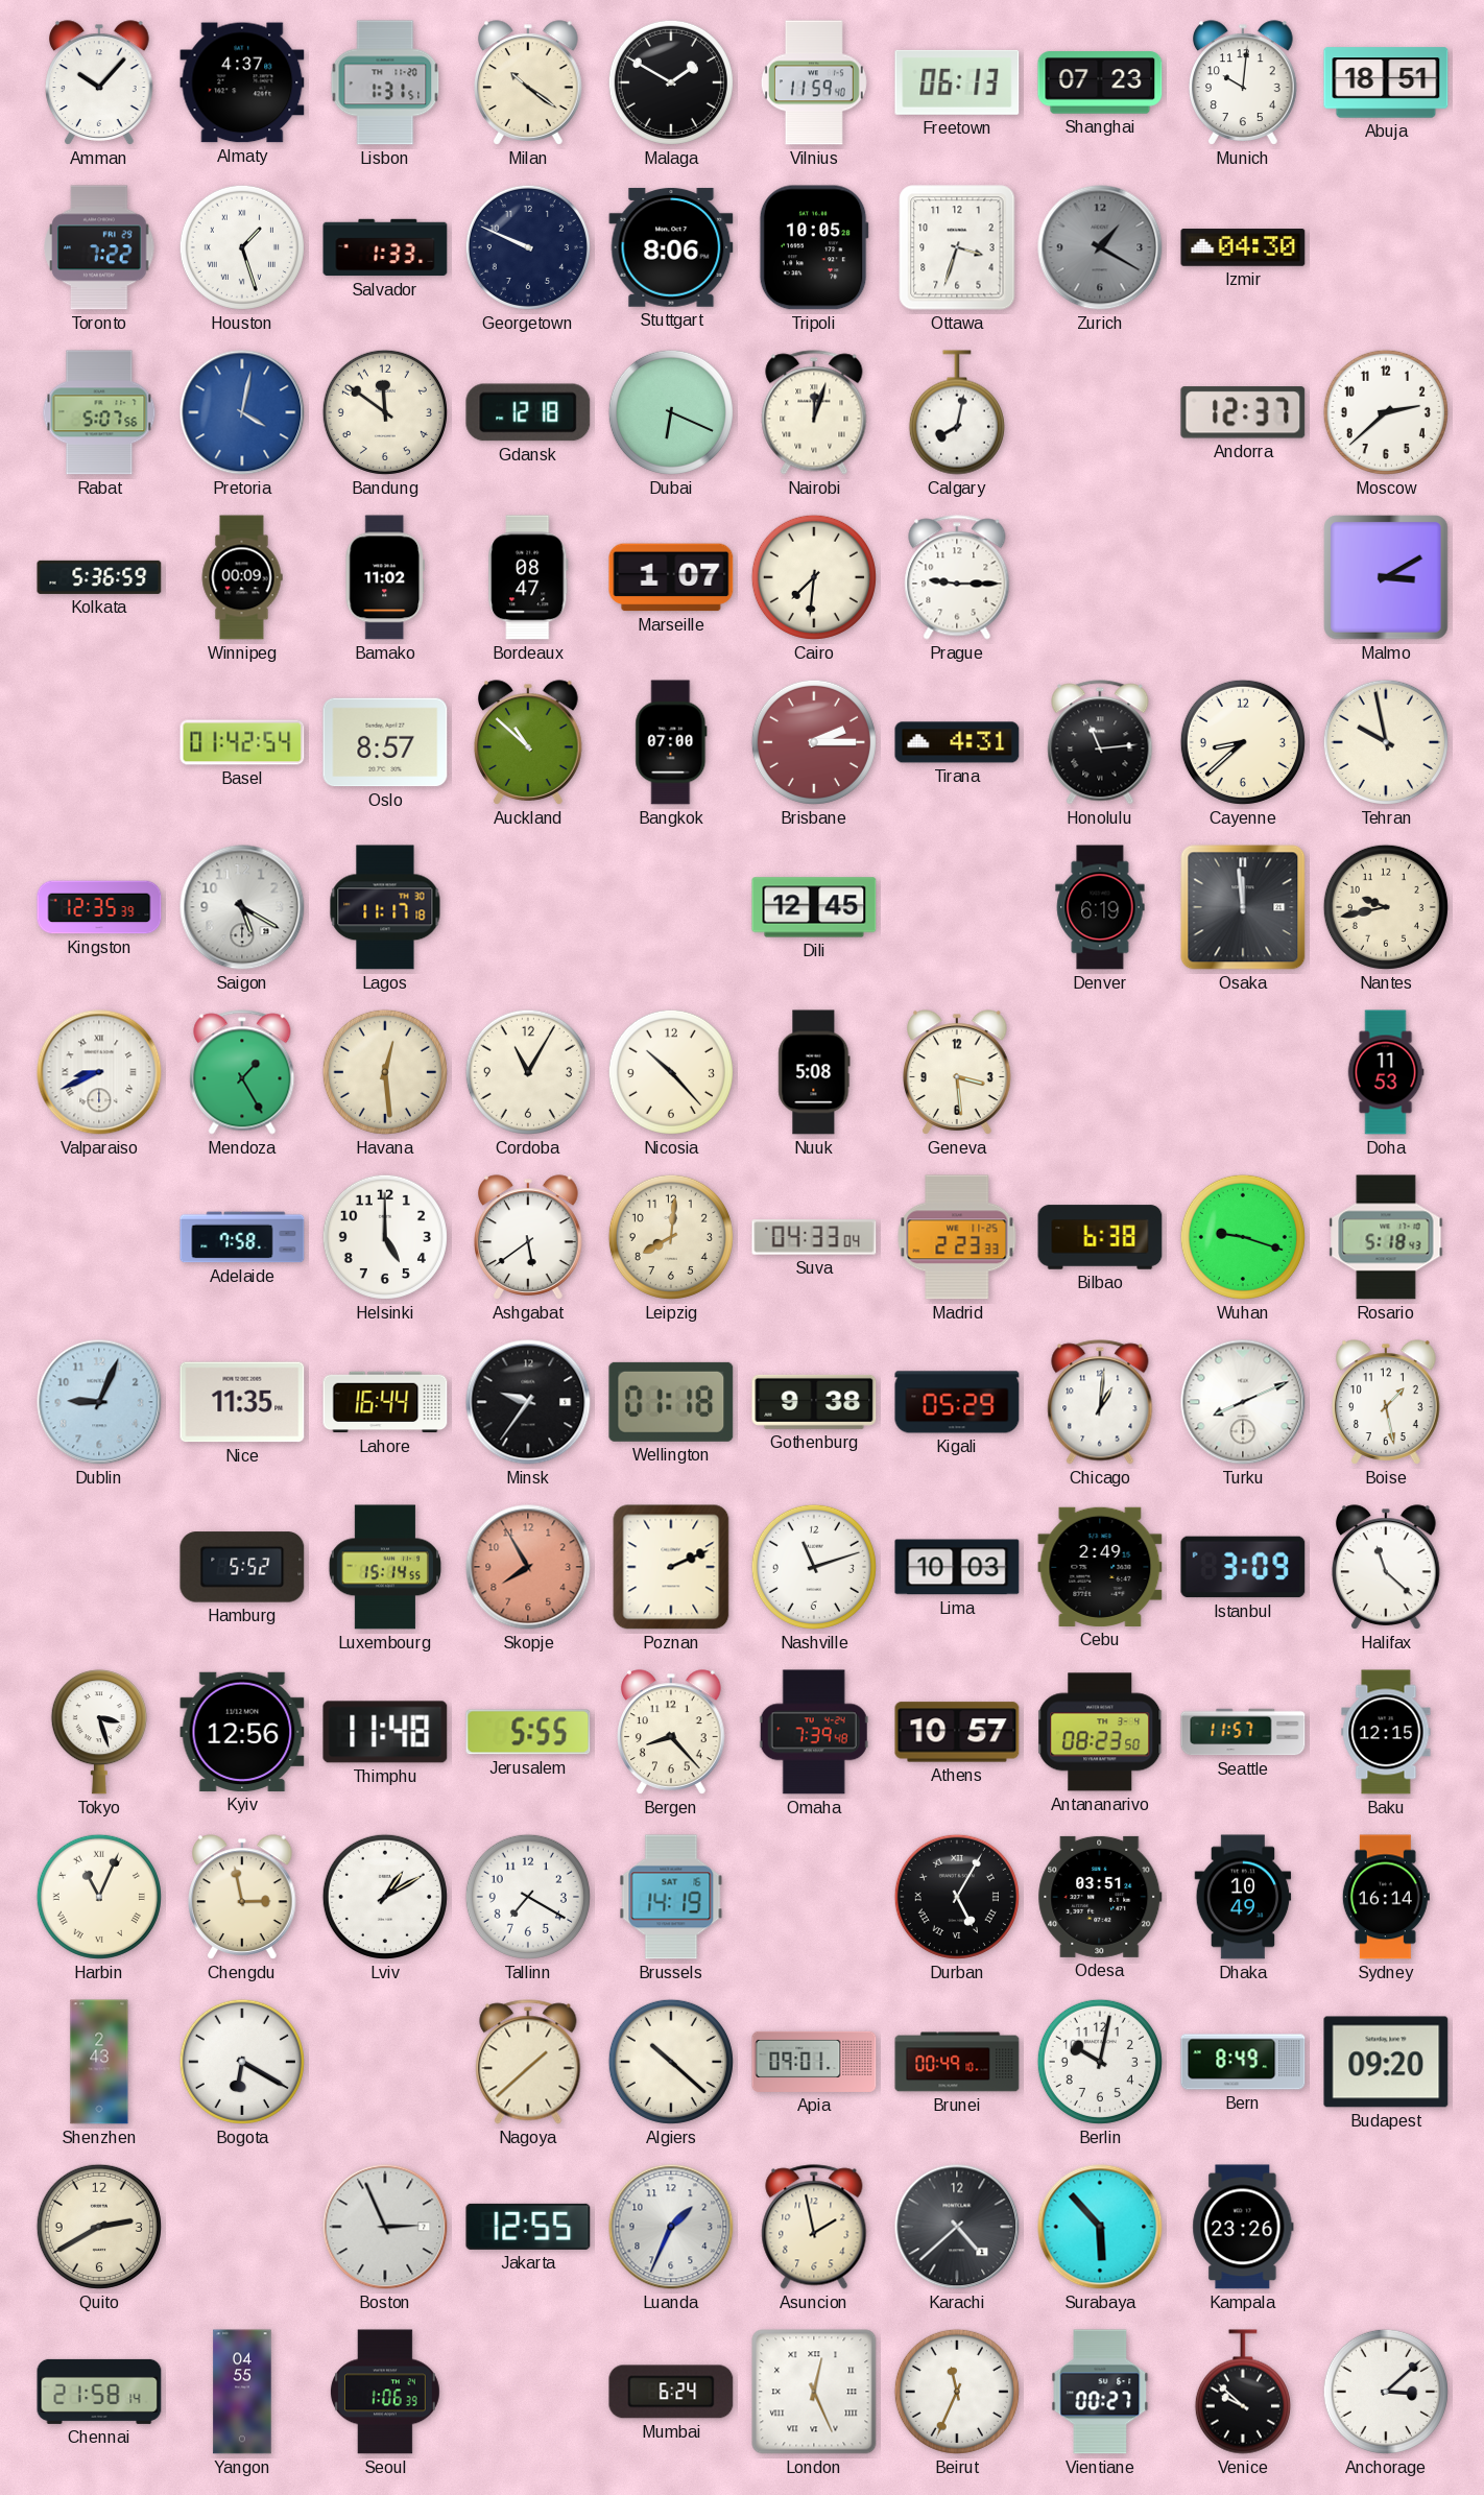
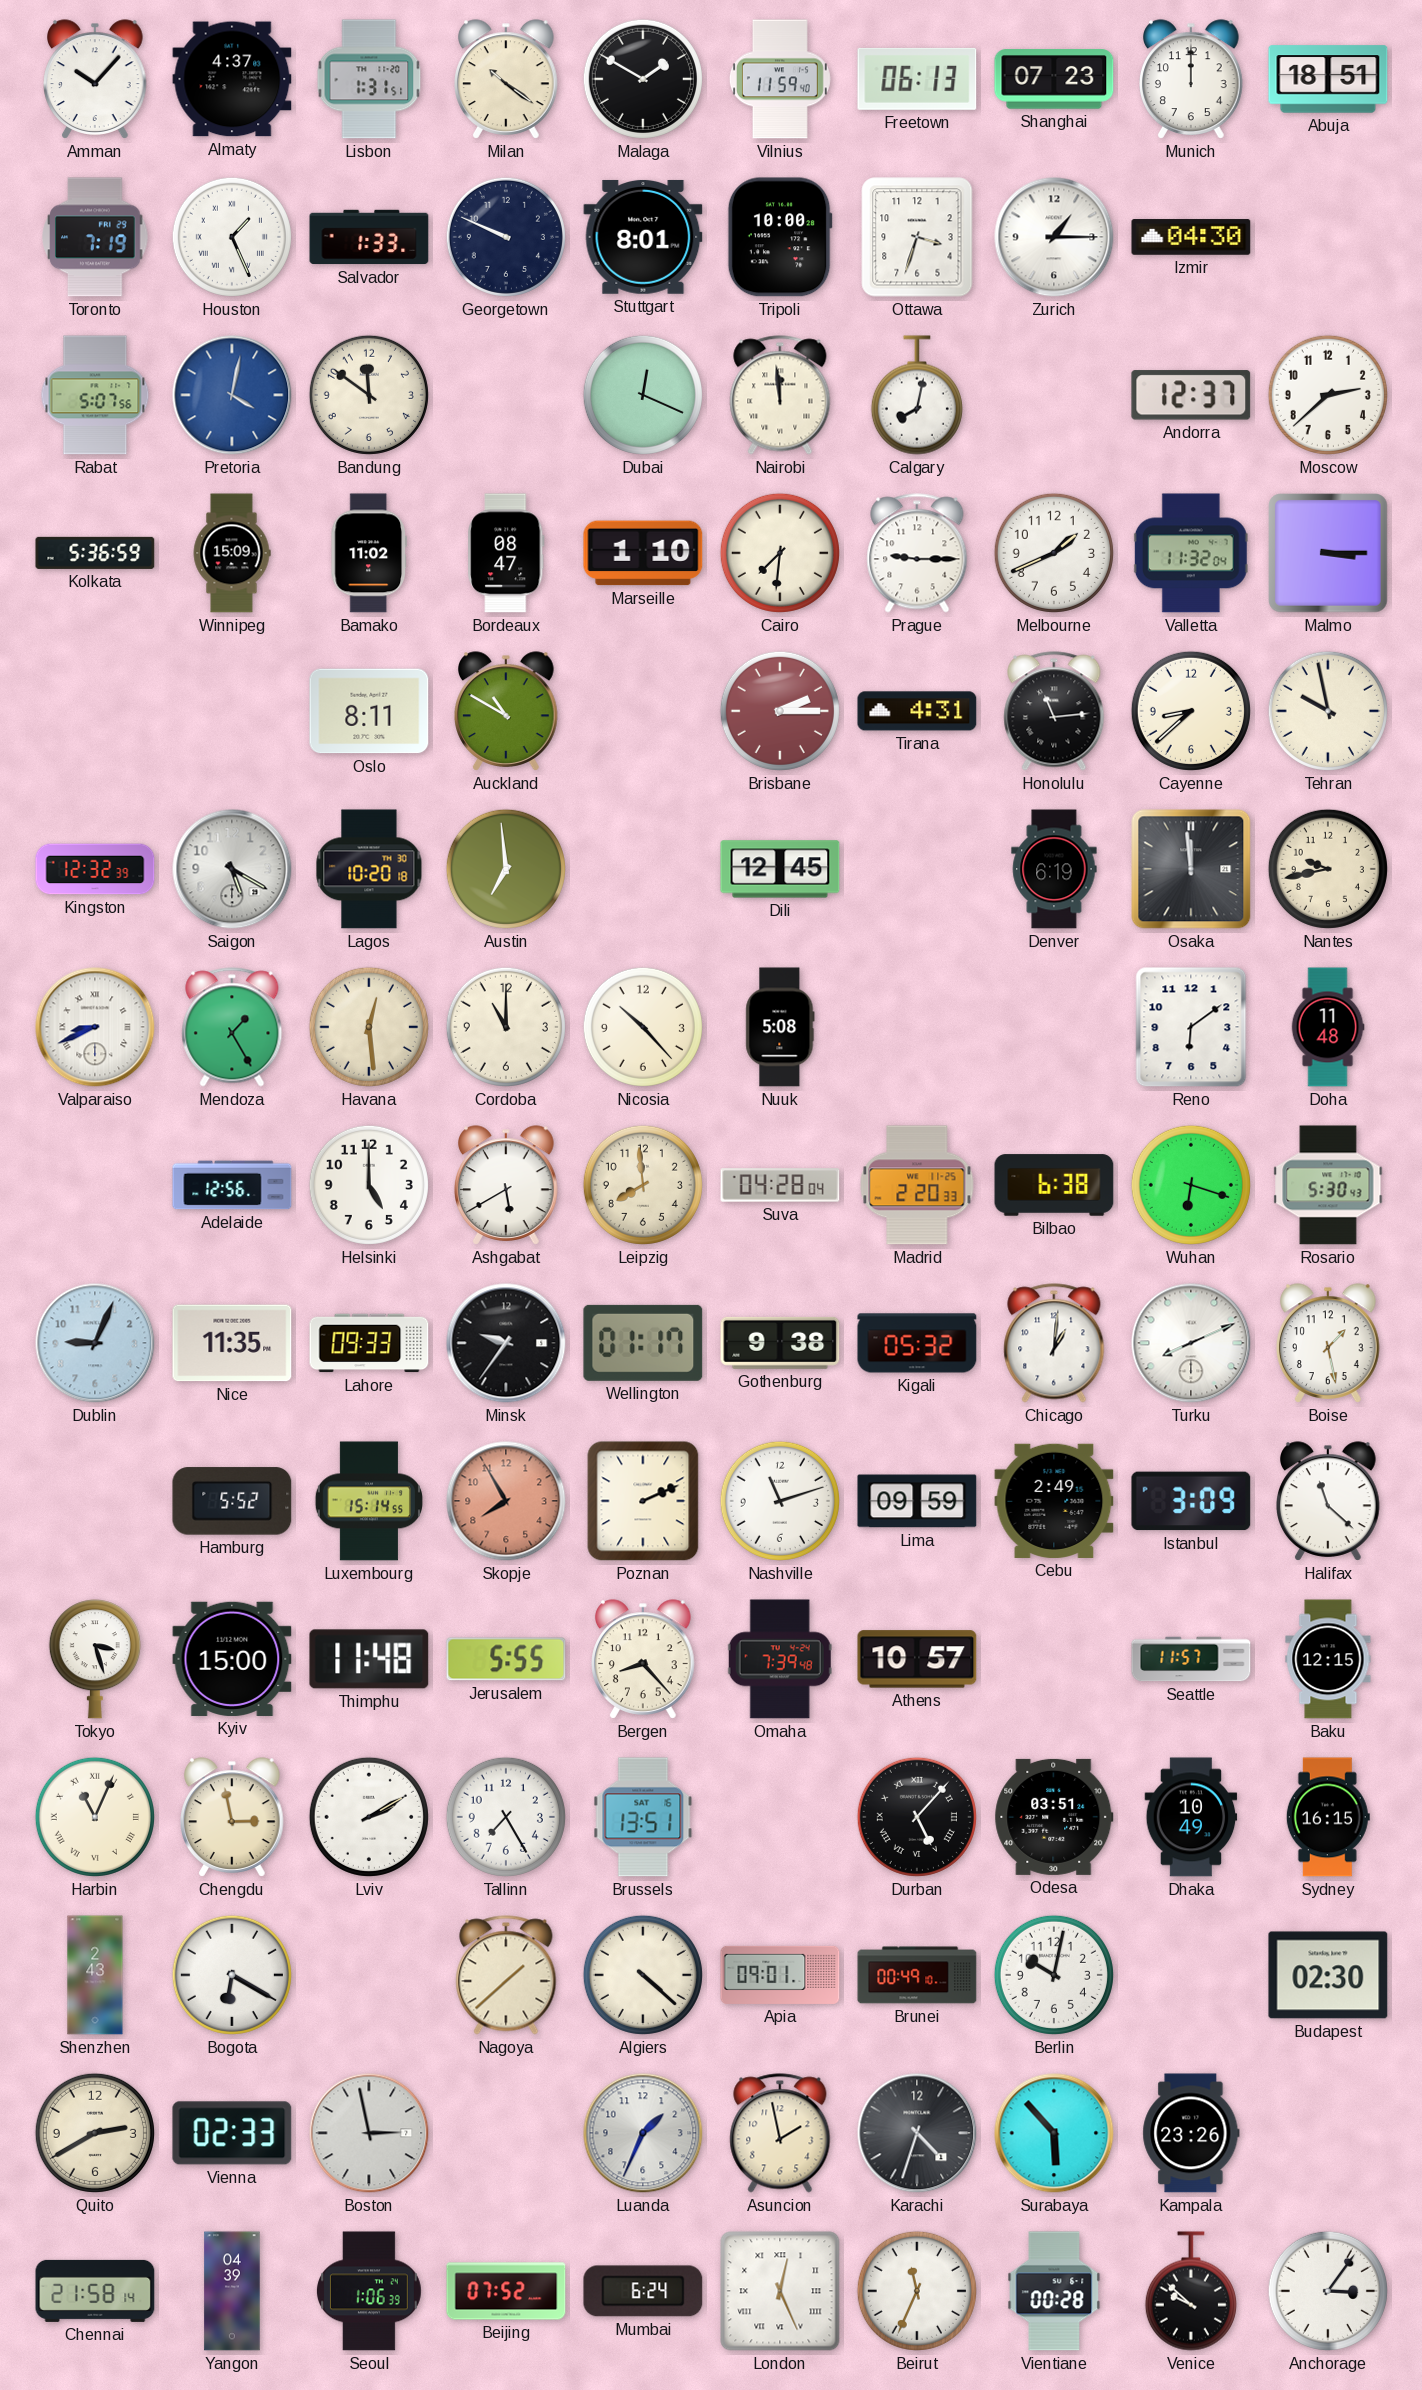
Munich: 10:01 -> 12:00
Toronto: 7:22 -> 7:19
Houston: 1:27 -> 1:26
Stuttgart: 8:06 -> 8:01
Tripoli: 10:05 -> 10:00
Zurich: 1:20 -> 1:15
Zurich dial: grey -> white
Gdansk: 12:18 -> none
Dubai: 6:19 -> 12:19
Nairobi: 12:03 -> 11:59
Winnipeg: 00:09 -> 15:09
Marseille: 1:07 -> 1:10
Melbourne: none -> 1:41
Valletta: none -> 11:32
Malmo: 3:10 -> 3:15
Basel: 01:42 -> none
Oslo: 8:57 -> 8:11
Auckland: 10:52 -> 10:50
Bangkok: 07:00 -> none
Kingston: 12:35 -> 12:32
Lagos: 11:17 -> 10:20
Austin: none -> 6:59
Cordoba: 11:05 -> 11:00
Geneva: 3:29 -> none
Reno: none -> 6:09
Doha: 11:53 -> 11:48
Adelaide: 7:58 -> 12:56
Ashgabat: 5:39 -> 5:40
Leipzig: 8:01 -> 7:59
Suva: 04:33 -> 04:28
Madrid: 2:23 -> 2:20
Wuhan: 9:18 -> 6:18
Rosario: 5:18 -> 5:30
Lahore: 16:44 -> 09:33
Wellington: 01:18 -> 01:17
Kigali: 05:29 -> 05:32
Lima: 10:03 -> 09:59
Kyiv: 12:56 -> 15:00
Antananarivo: 08:23 -> none
Lviv: 1:10 -> 2:10
Tallinn: 7:20 -> 7:25
Brussels: 14:19 -> 13:51
Durban: 5:05 -> 5:07
Sydney: 16:14 -> 16:15
Algiers: 10:22 -> 4:22
Bern: 8:49 -> none
Budapest: 09:20 -> 02:30
Vienna: none -> 02:33
Boston: 2:56 -> 2:58
Jakarta: 12:55 -> none
Karachi: 4:38 -> 4:33
Yangon: 04:55 -> 04:39
Beijing: none -> 07:52
Vientiane: 00:27 -> 00:28
Anchorage: 3:08 -> 3:06
